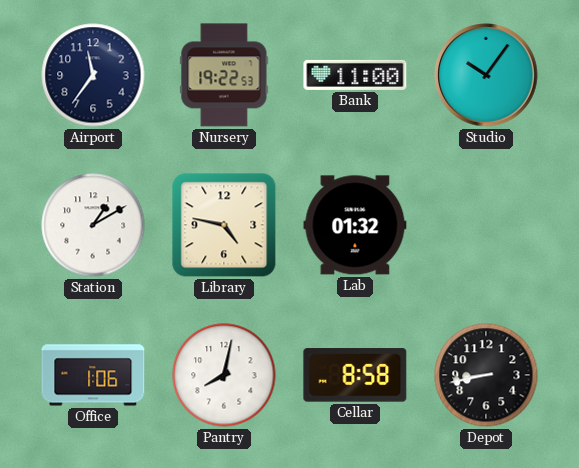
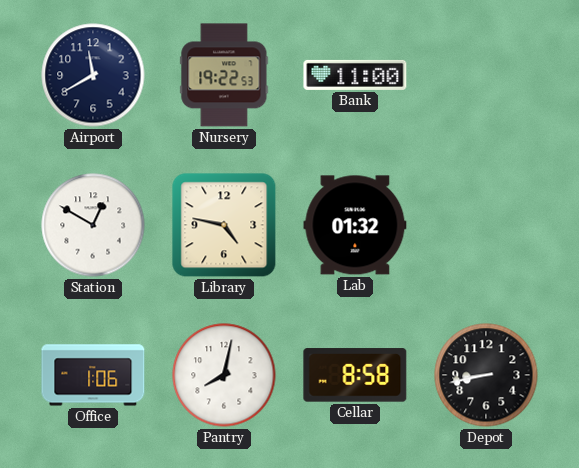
Airport: 11:36 -> 11:40
Studio: 10:06 -> none
Station: 1:10 -> 12:50
